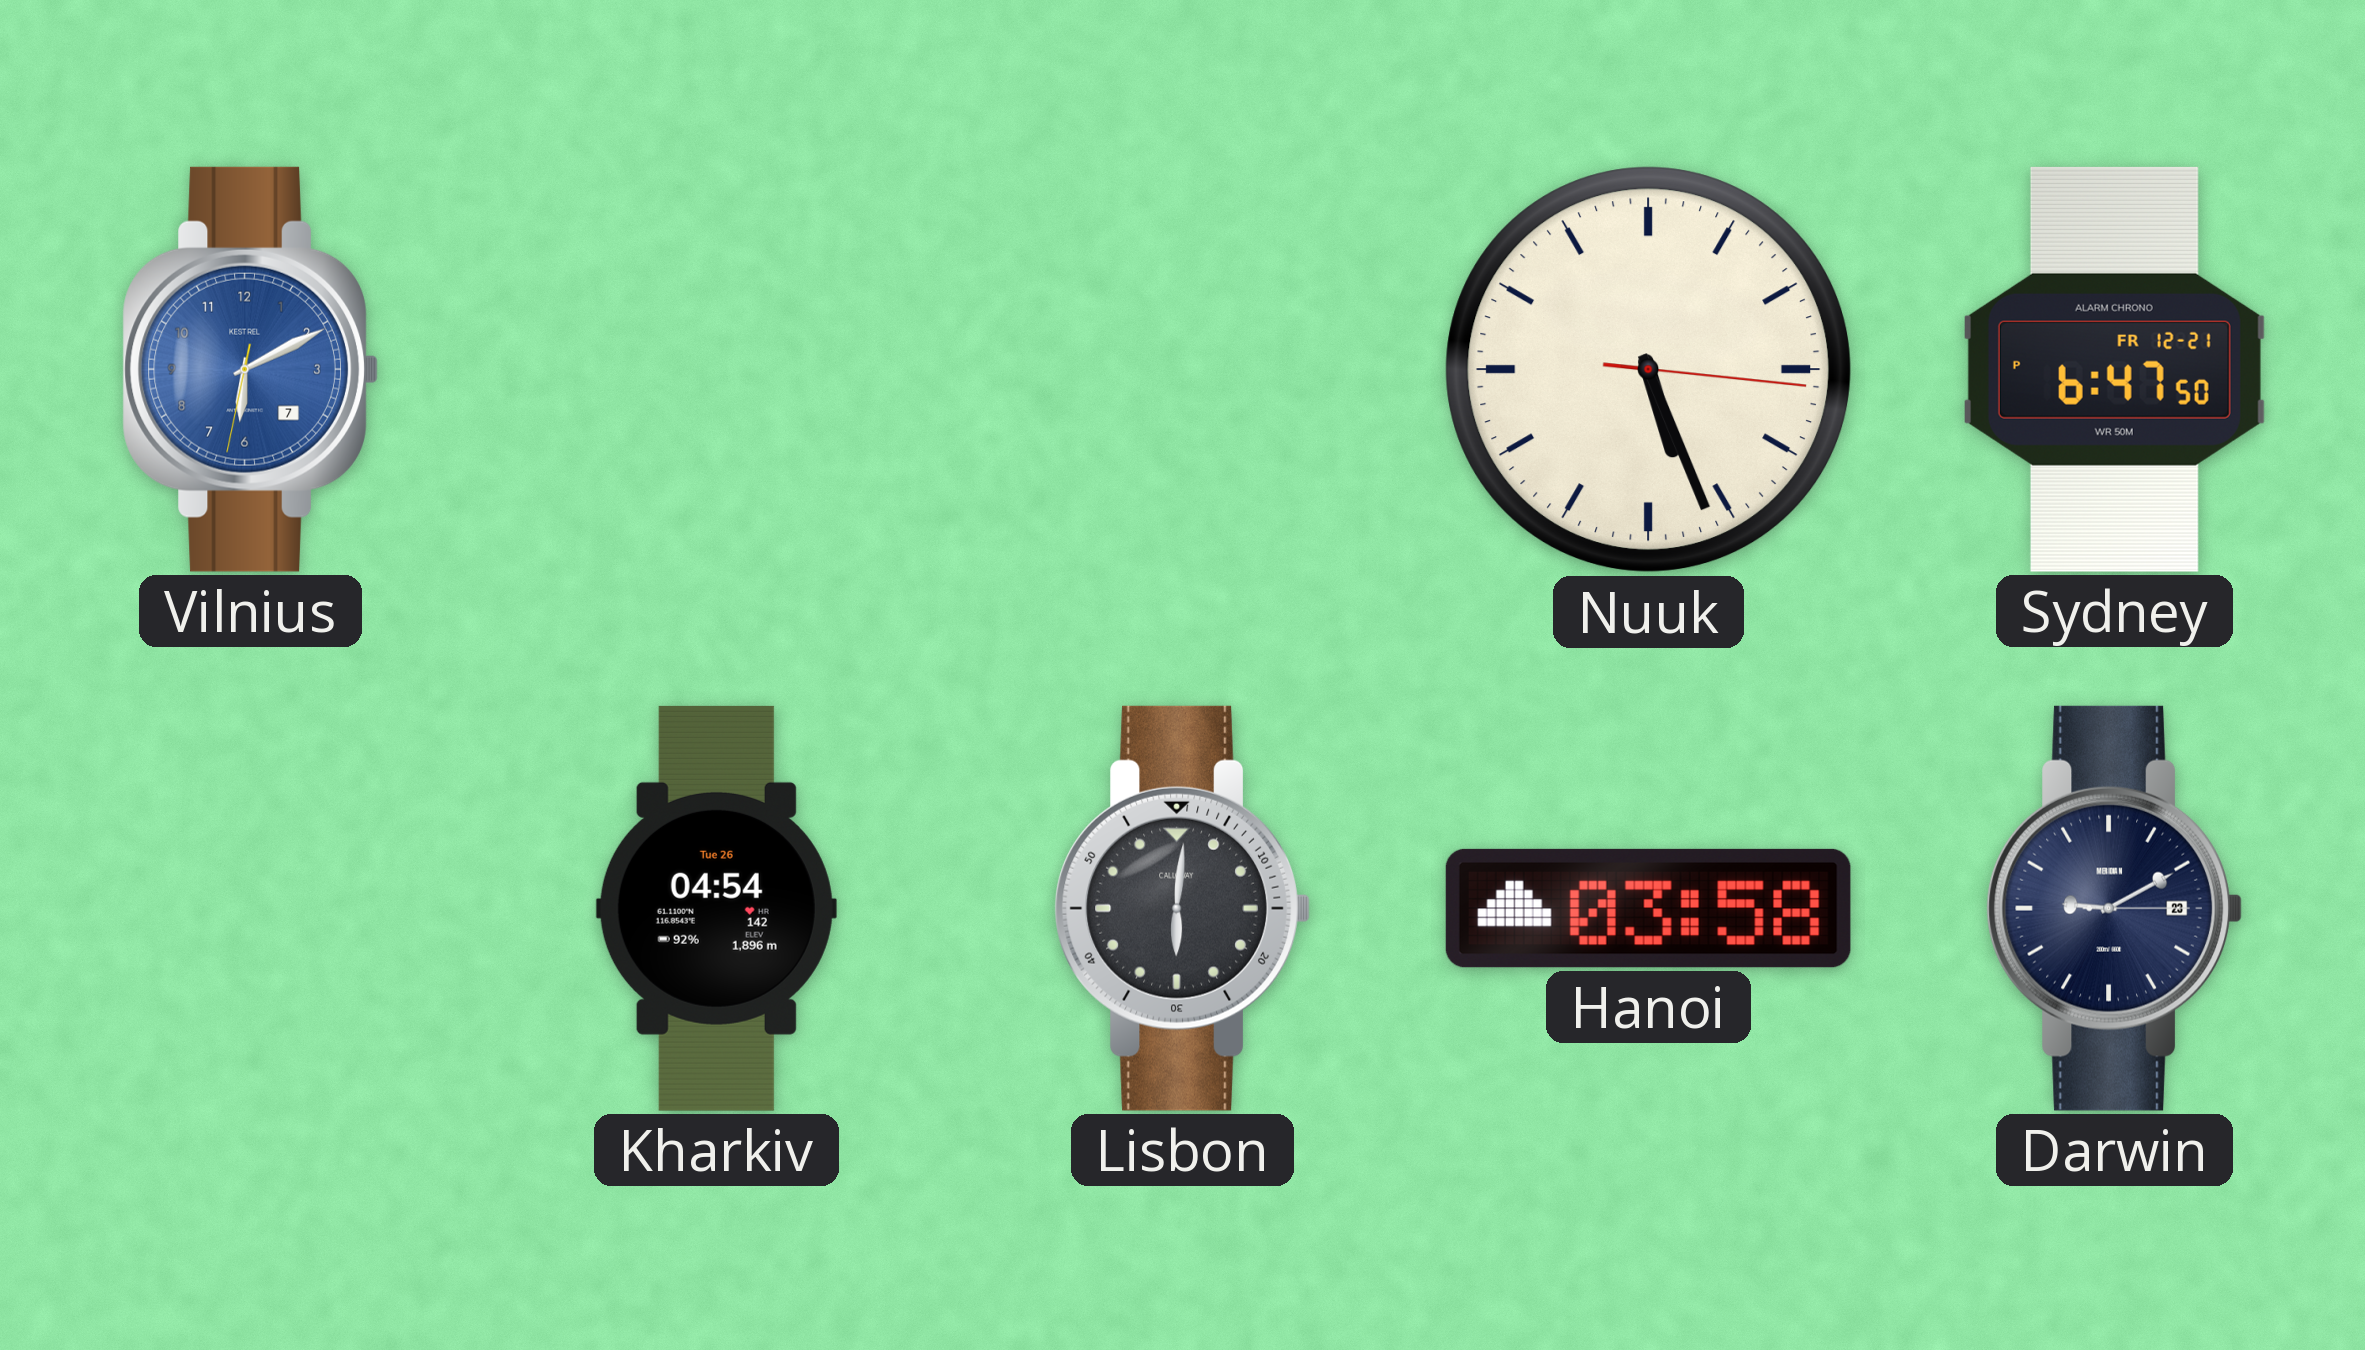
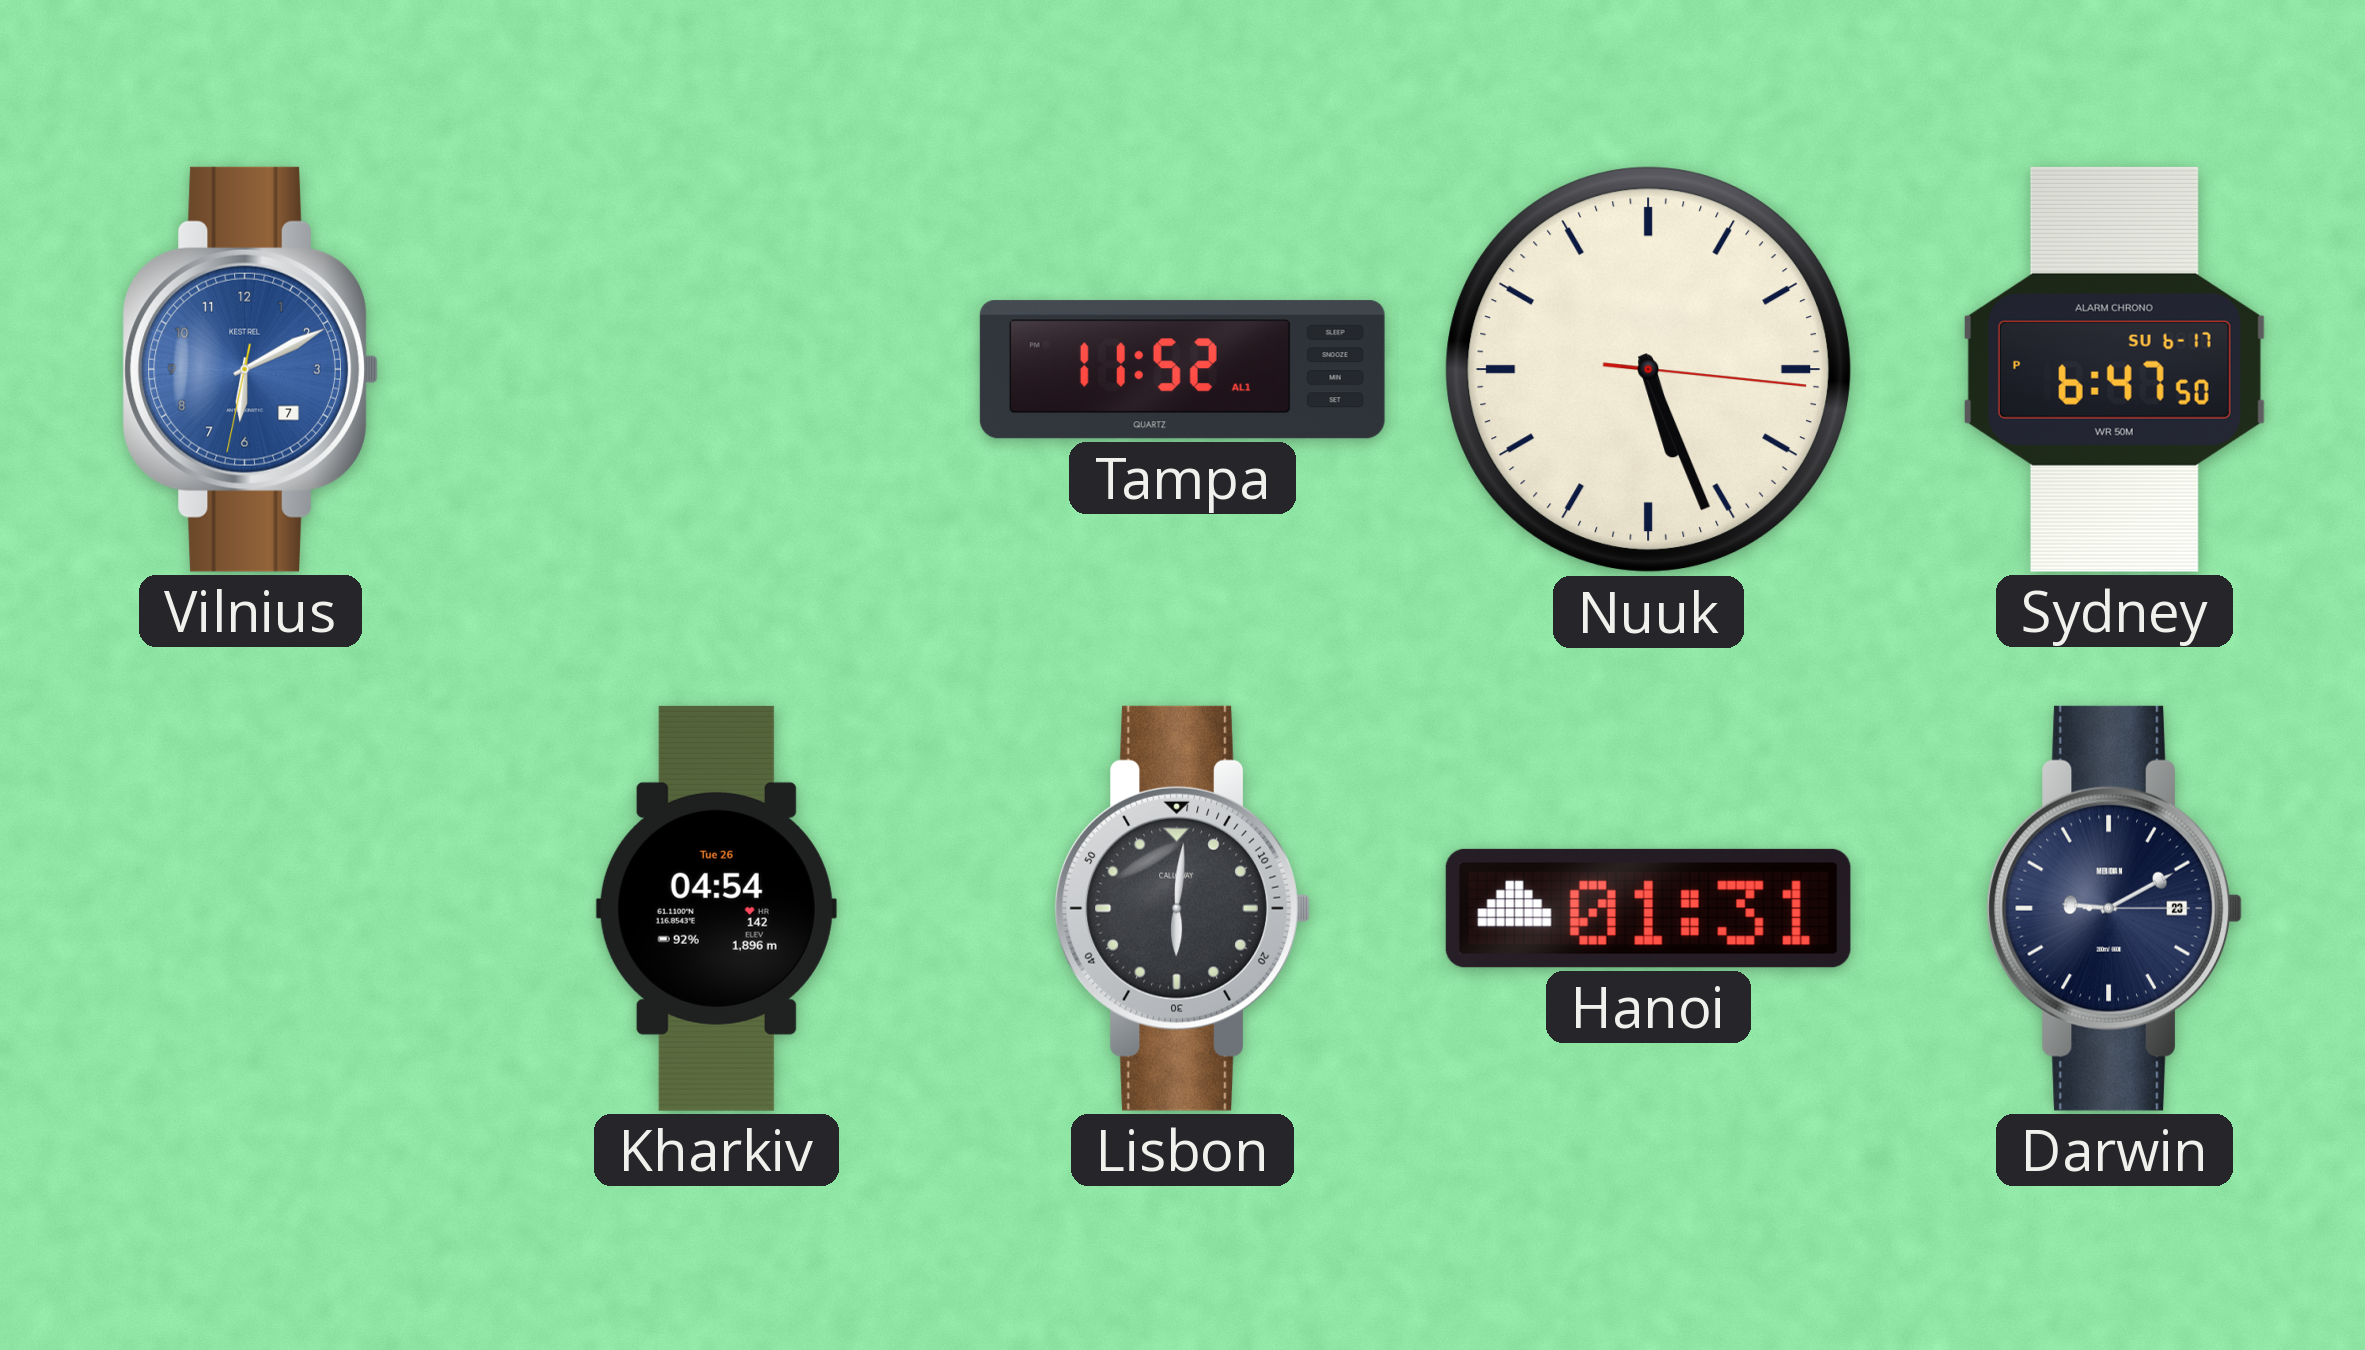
Tampa: none -> 11:52
Sydney date: FR 12-21 -> SU 6-17
Hanoi: 03:58 -> 01:31
